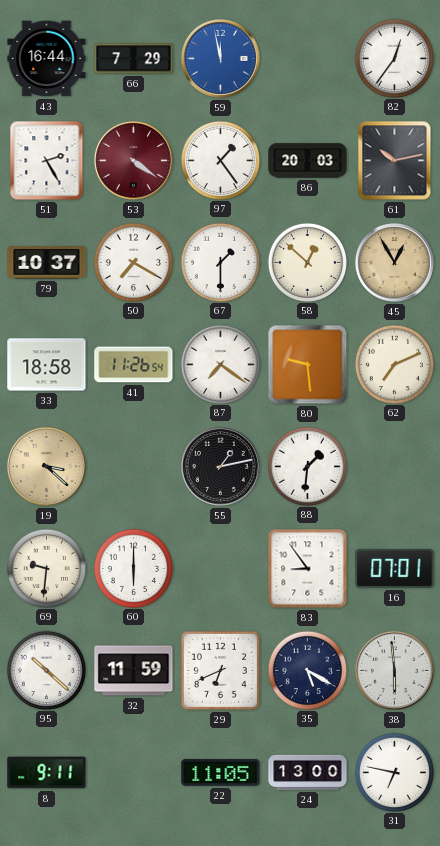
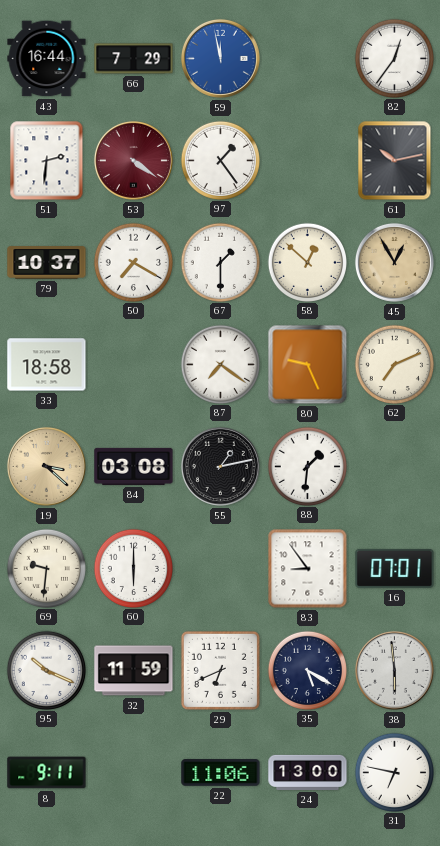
51: 2:25 -> 2:31
86: 20:03 -> none
41: 11:26 -> none
80: 9:29 -> 9:26
84: none -> 03:08
95: 10:22 -> 10:19
22: 11:05 -> 11:06
